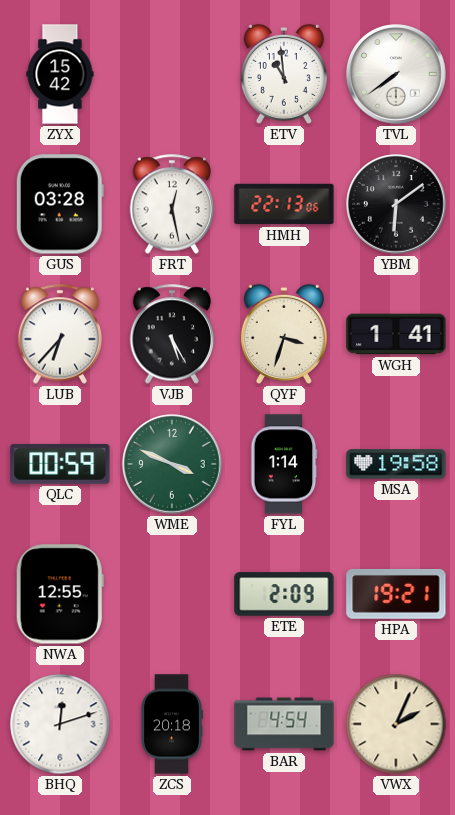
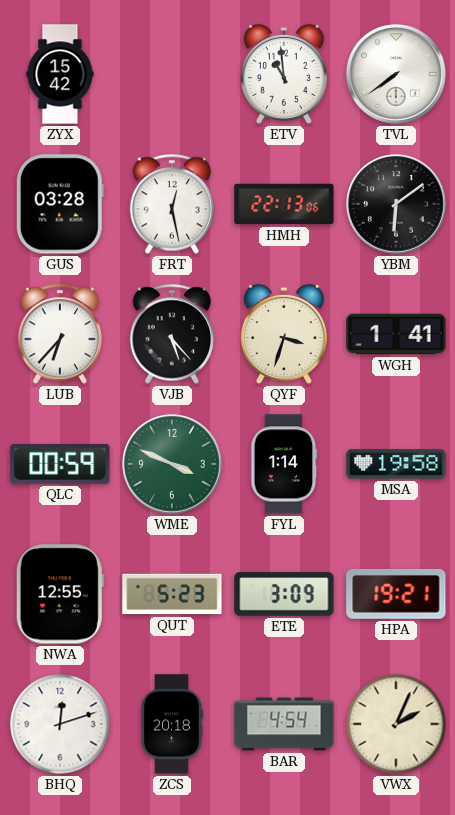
VJB: 5:25 -> 5:23
QUT: none -> 5:23
ETE: 2:09 -> 3:09
